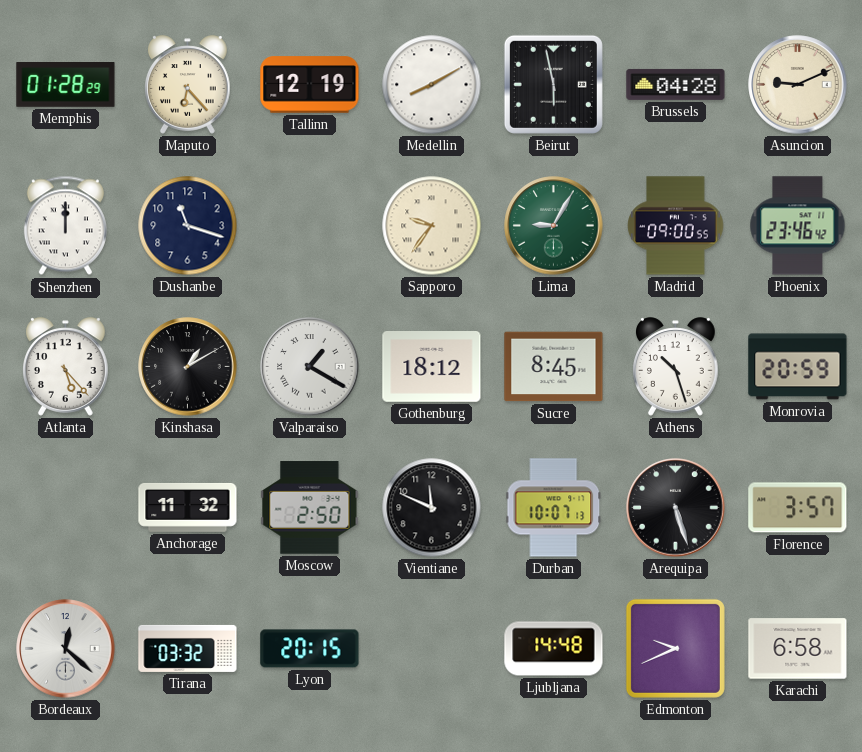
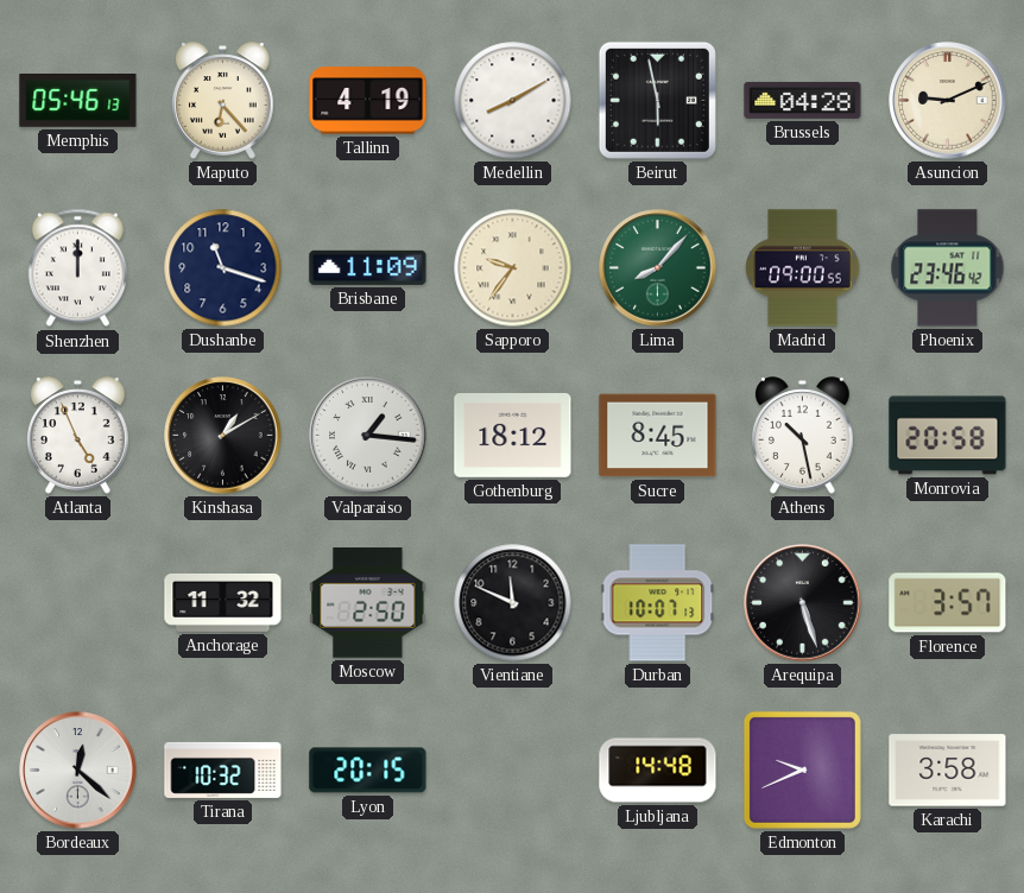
Memphis: 01:28 -> 05:46
Tallinn: 12:19 -> 4:19
Brisbane: none -> 11:09
Lima: 9:05 -> 8:07
Atlanta: 5:23 -> 4:56
Valparaiso: 1:20 -> 1:16
Athens: 10:27 -> 10:28
Monrovia: 20:59 -> 20:58
Tirana: 03:32 -> 10:32
Karachi: 6:58 -> 3:58
